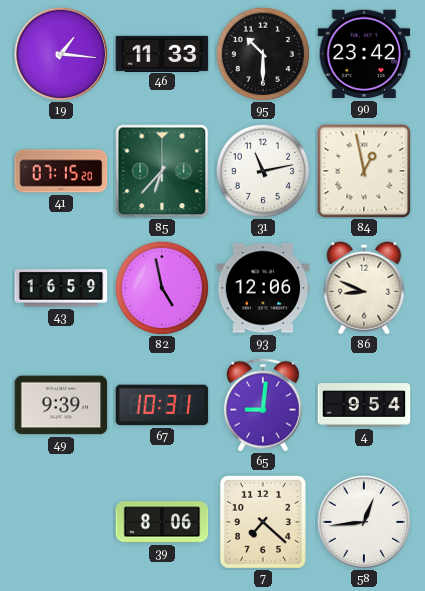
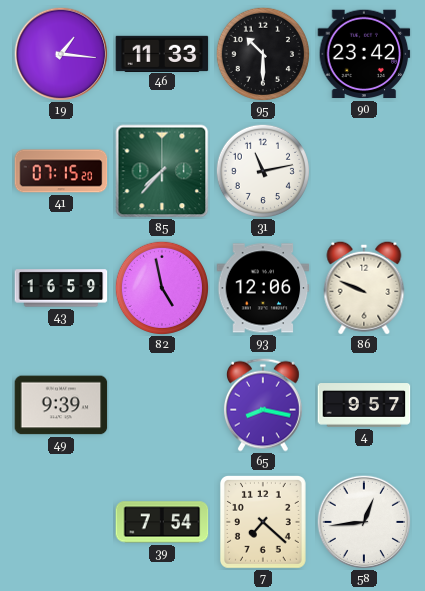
85: 6:37 -> 7:37
84: 12:58 -> none
86: 8:49 -> 9:49
67: 10:31 -> none
65: 9:01 -> 8:17
4: 9:54 -> 9:57
39: 8:06 -> 7:54
